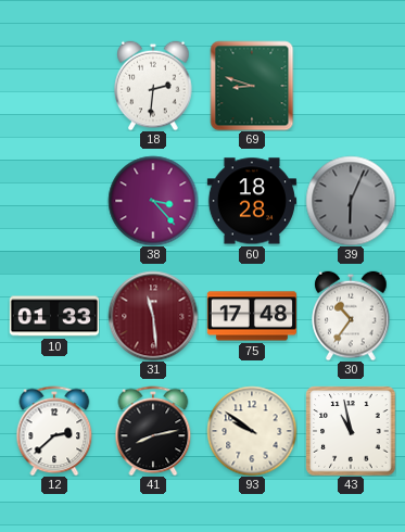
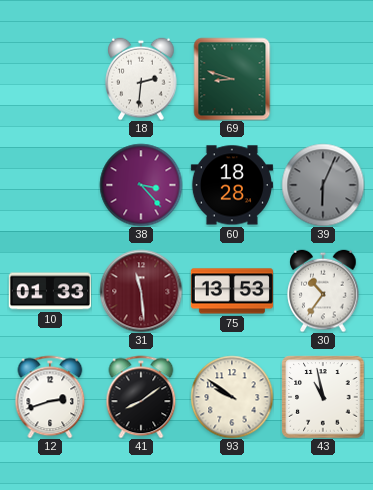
75: 17:48 -> 13:53
12: 2:38 -> 2:42
41: 8:13 -> 8:09
